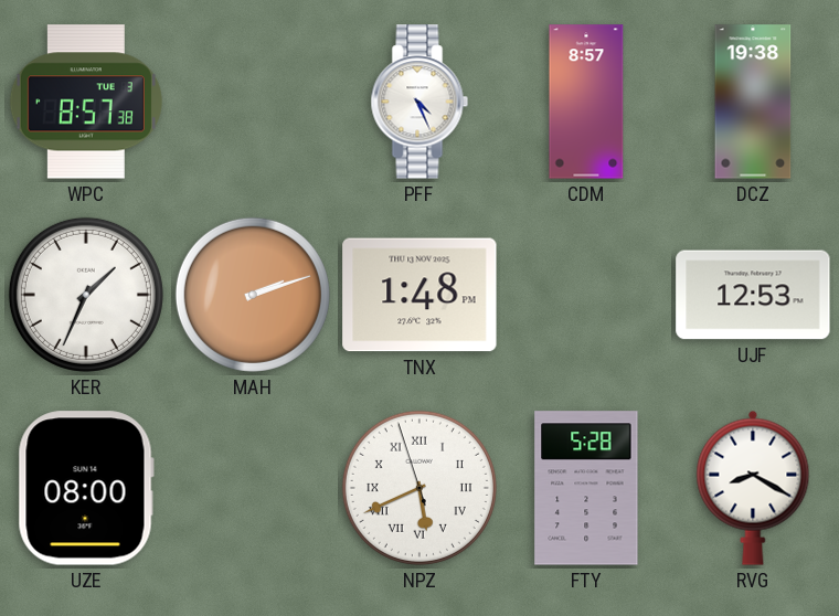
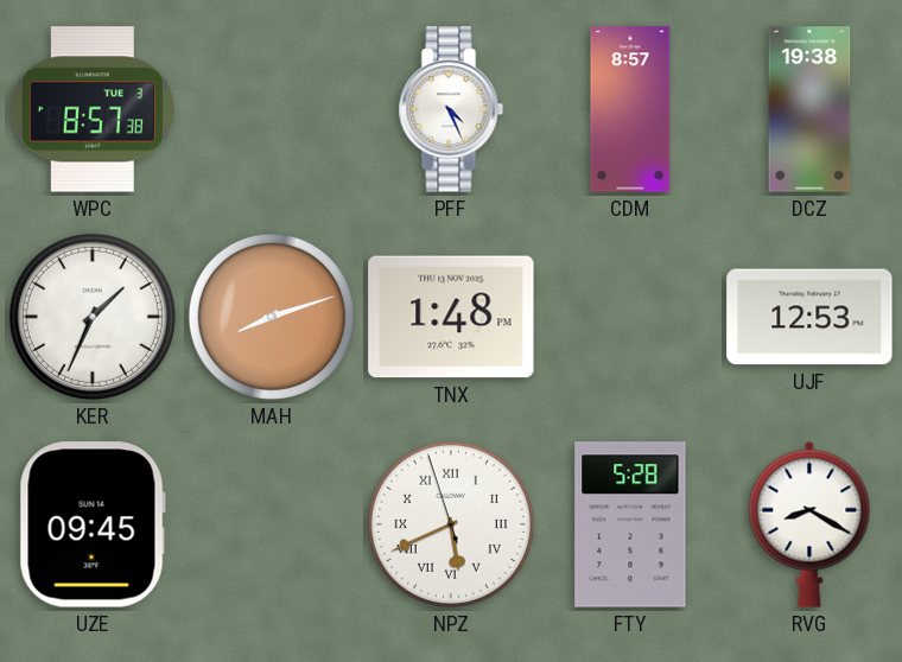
MAH: 2:12 -> 8:12
UZE: 08:00 -> 09:45
